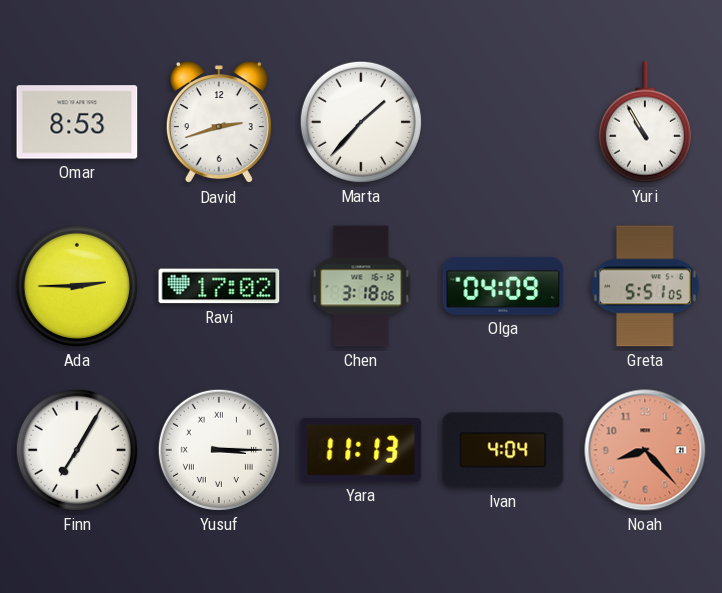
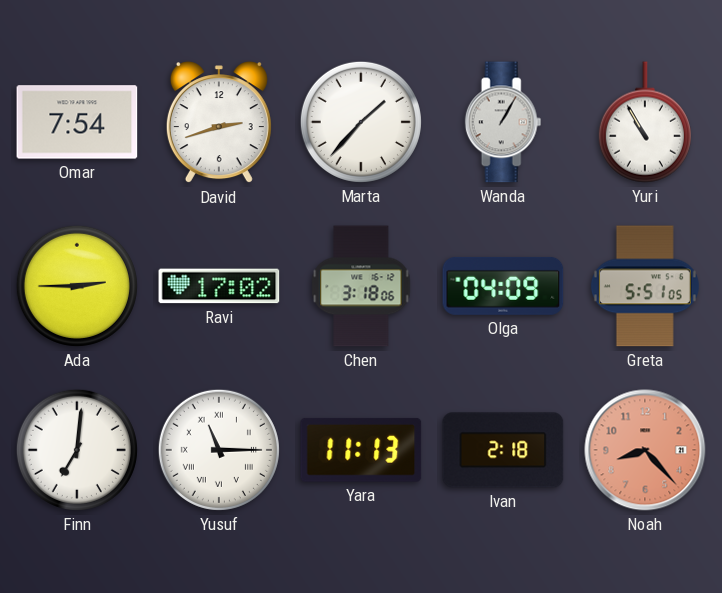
Omar: 8:53 -> 7:54
Wanda: none -> 1:05
Finn: 7:05 -> 7:01
Yusuf: 3:15 -> 11:15
Ivan: 4:04 -> 2:18
